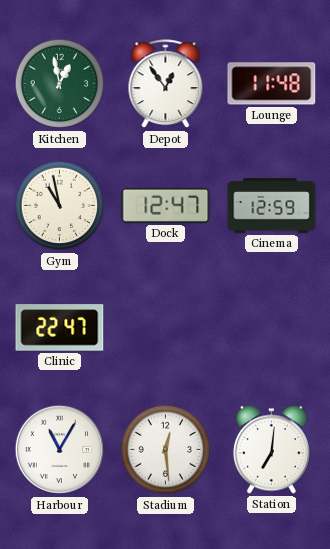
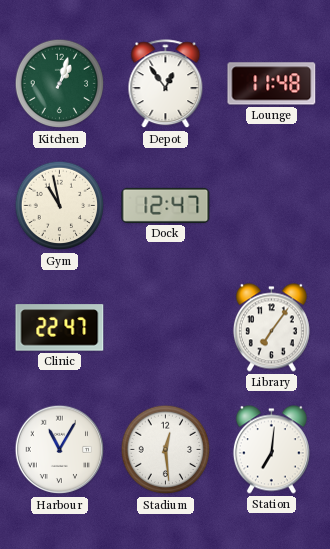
Kitchen: 12:58 -> 1:03
Cinema: 12:59 -> none
Library: none -> 7:06
